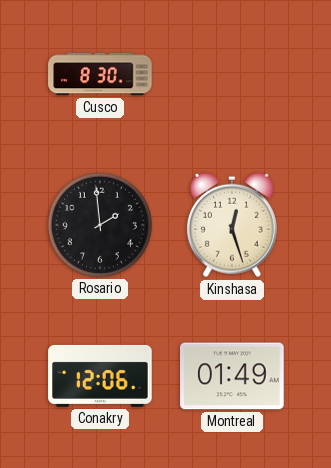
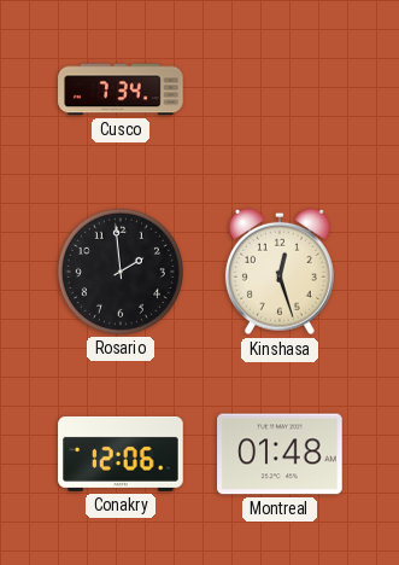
Cusco: 8:30 -> 7:34
Montreal: 01:49 -> 01:48
